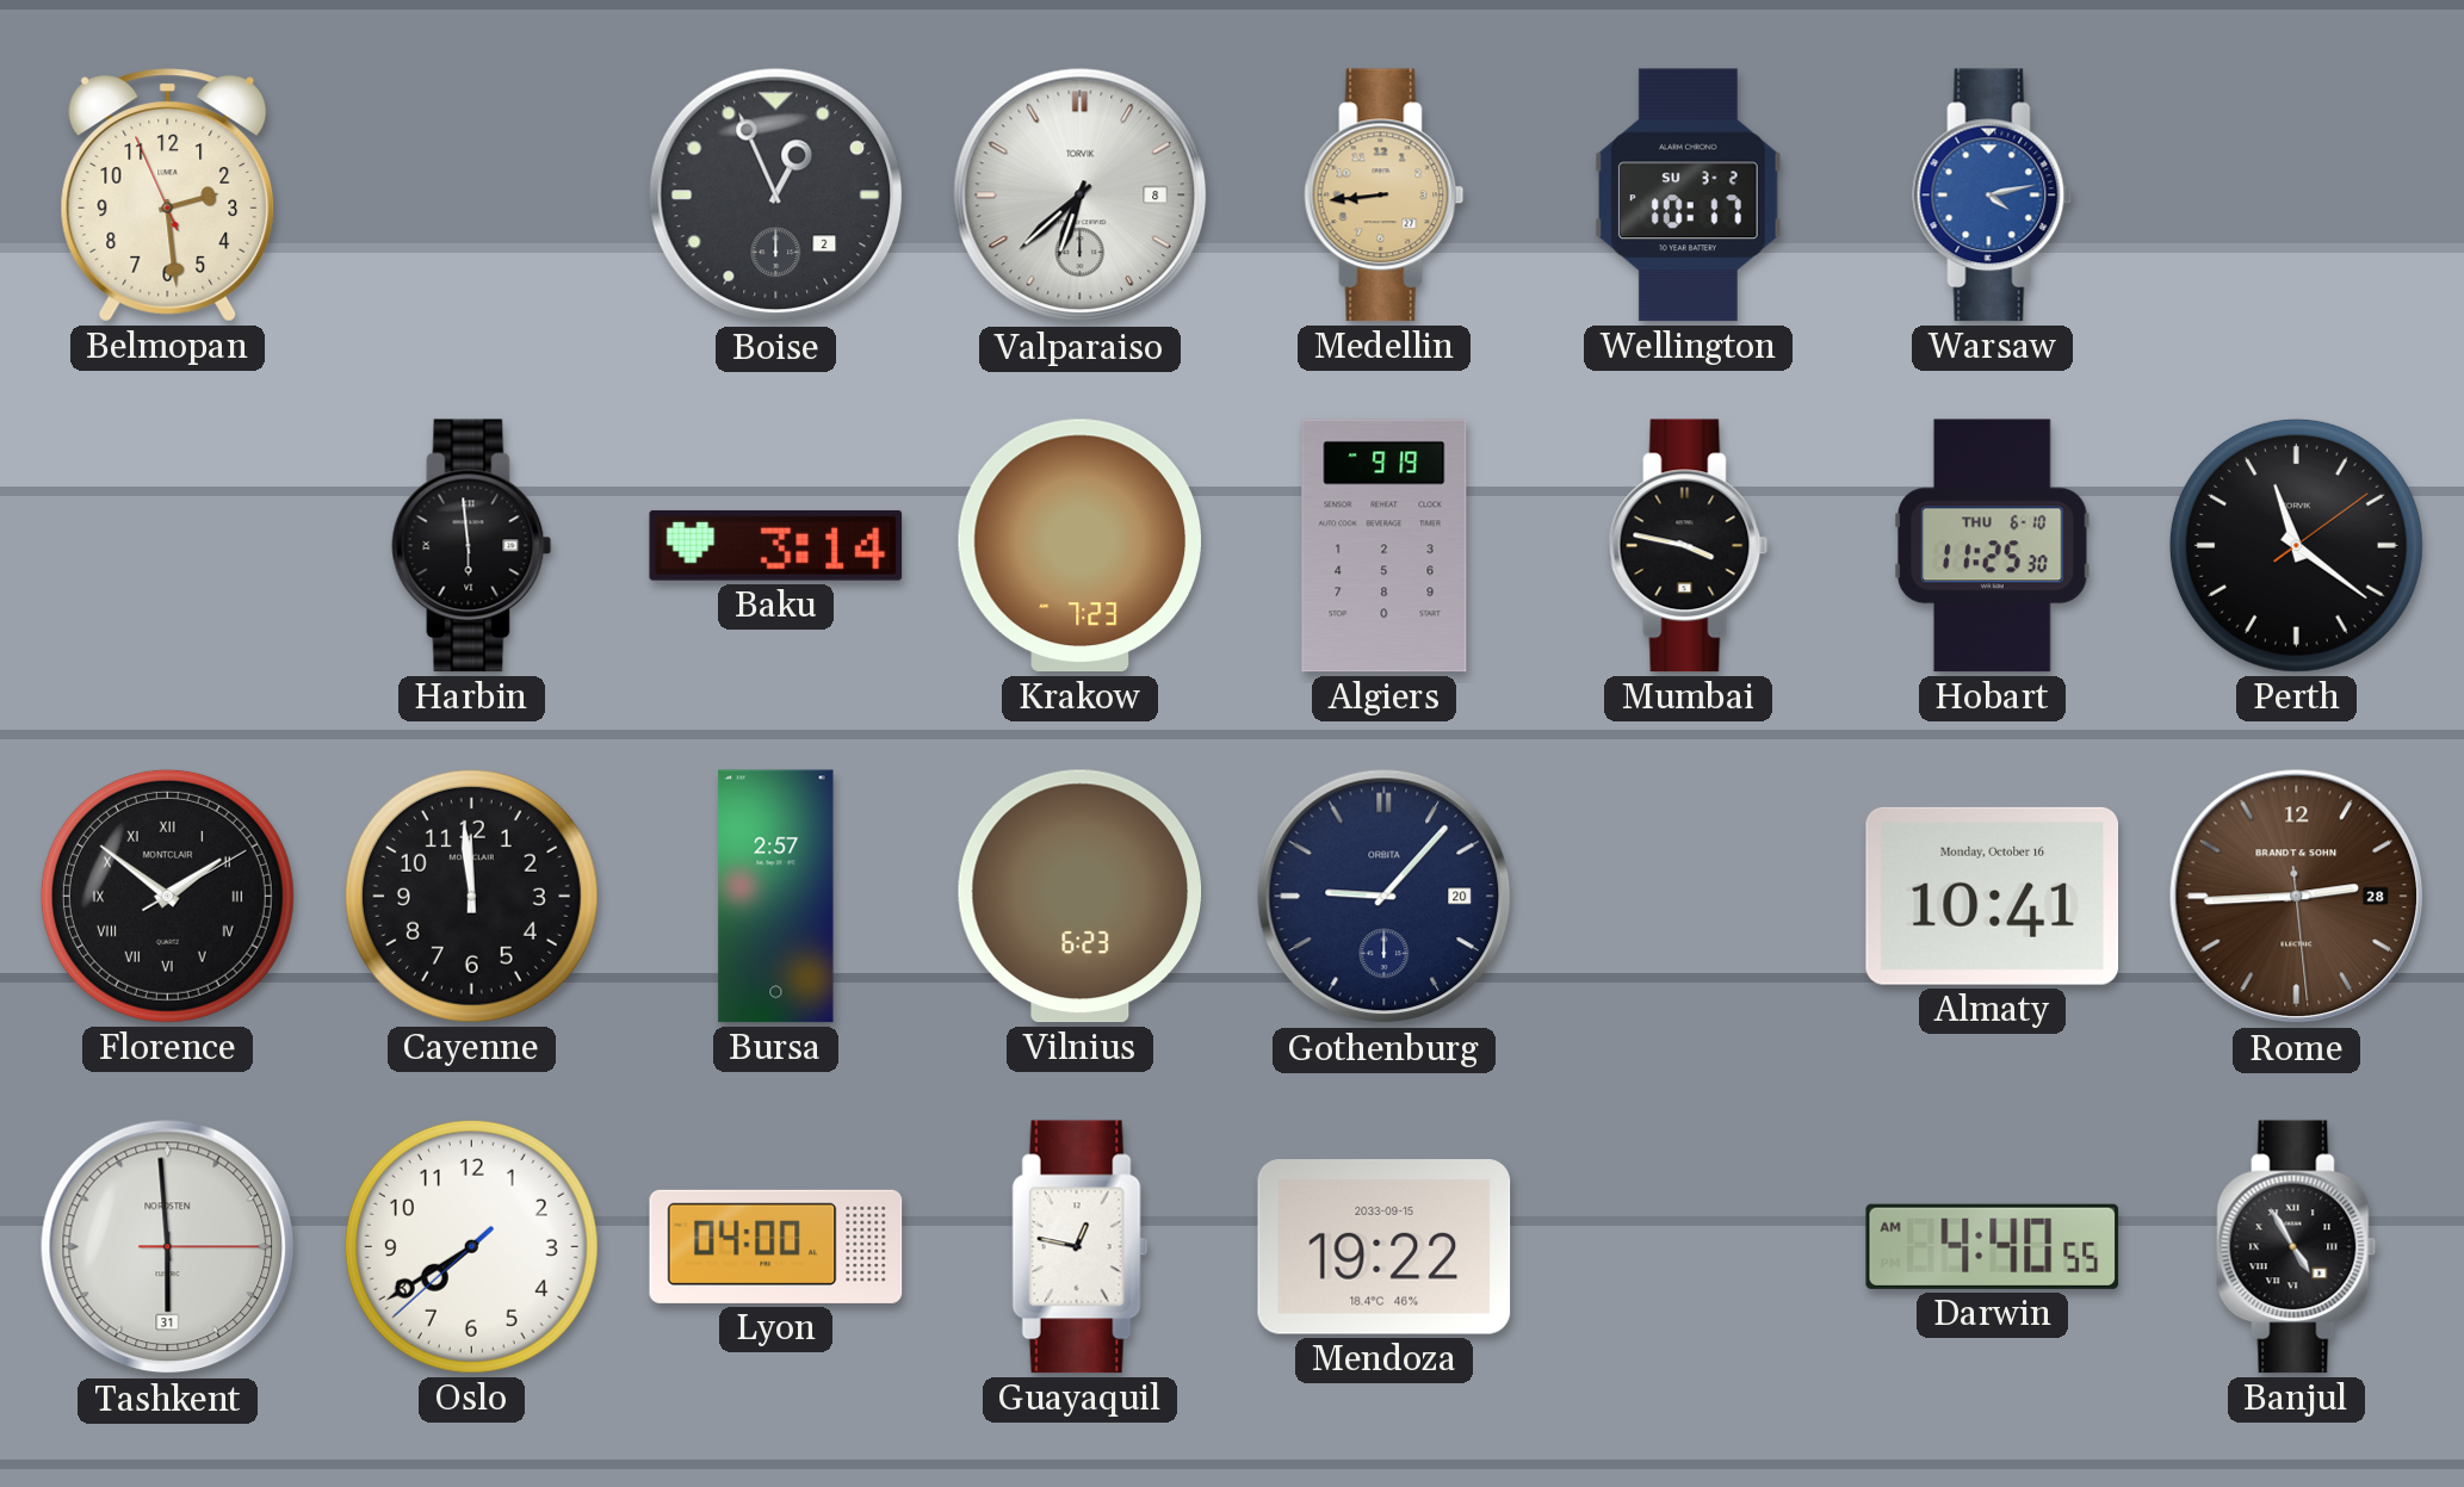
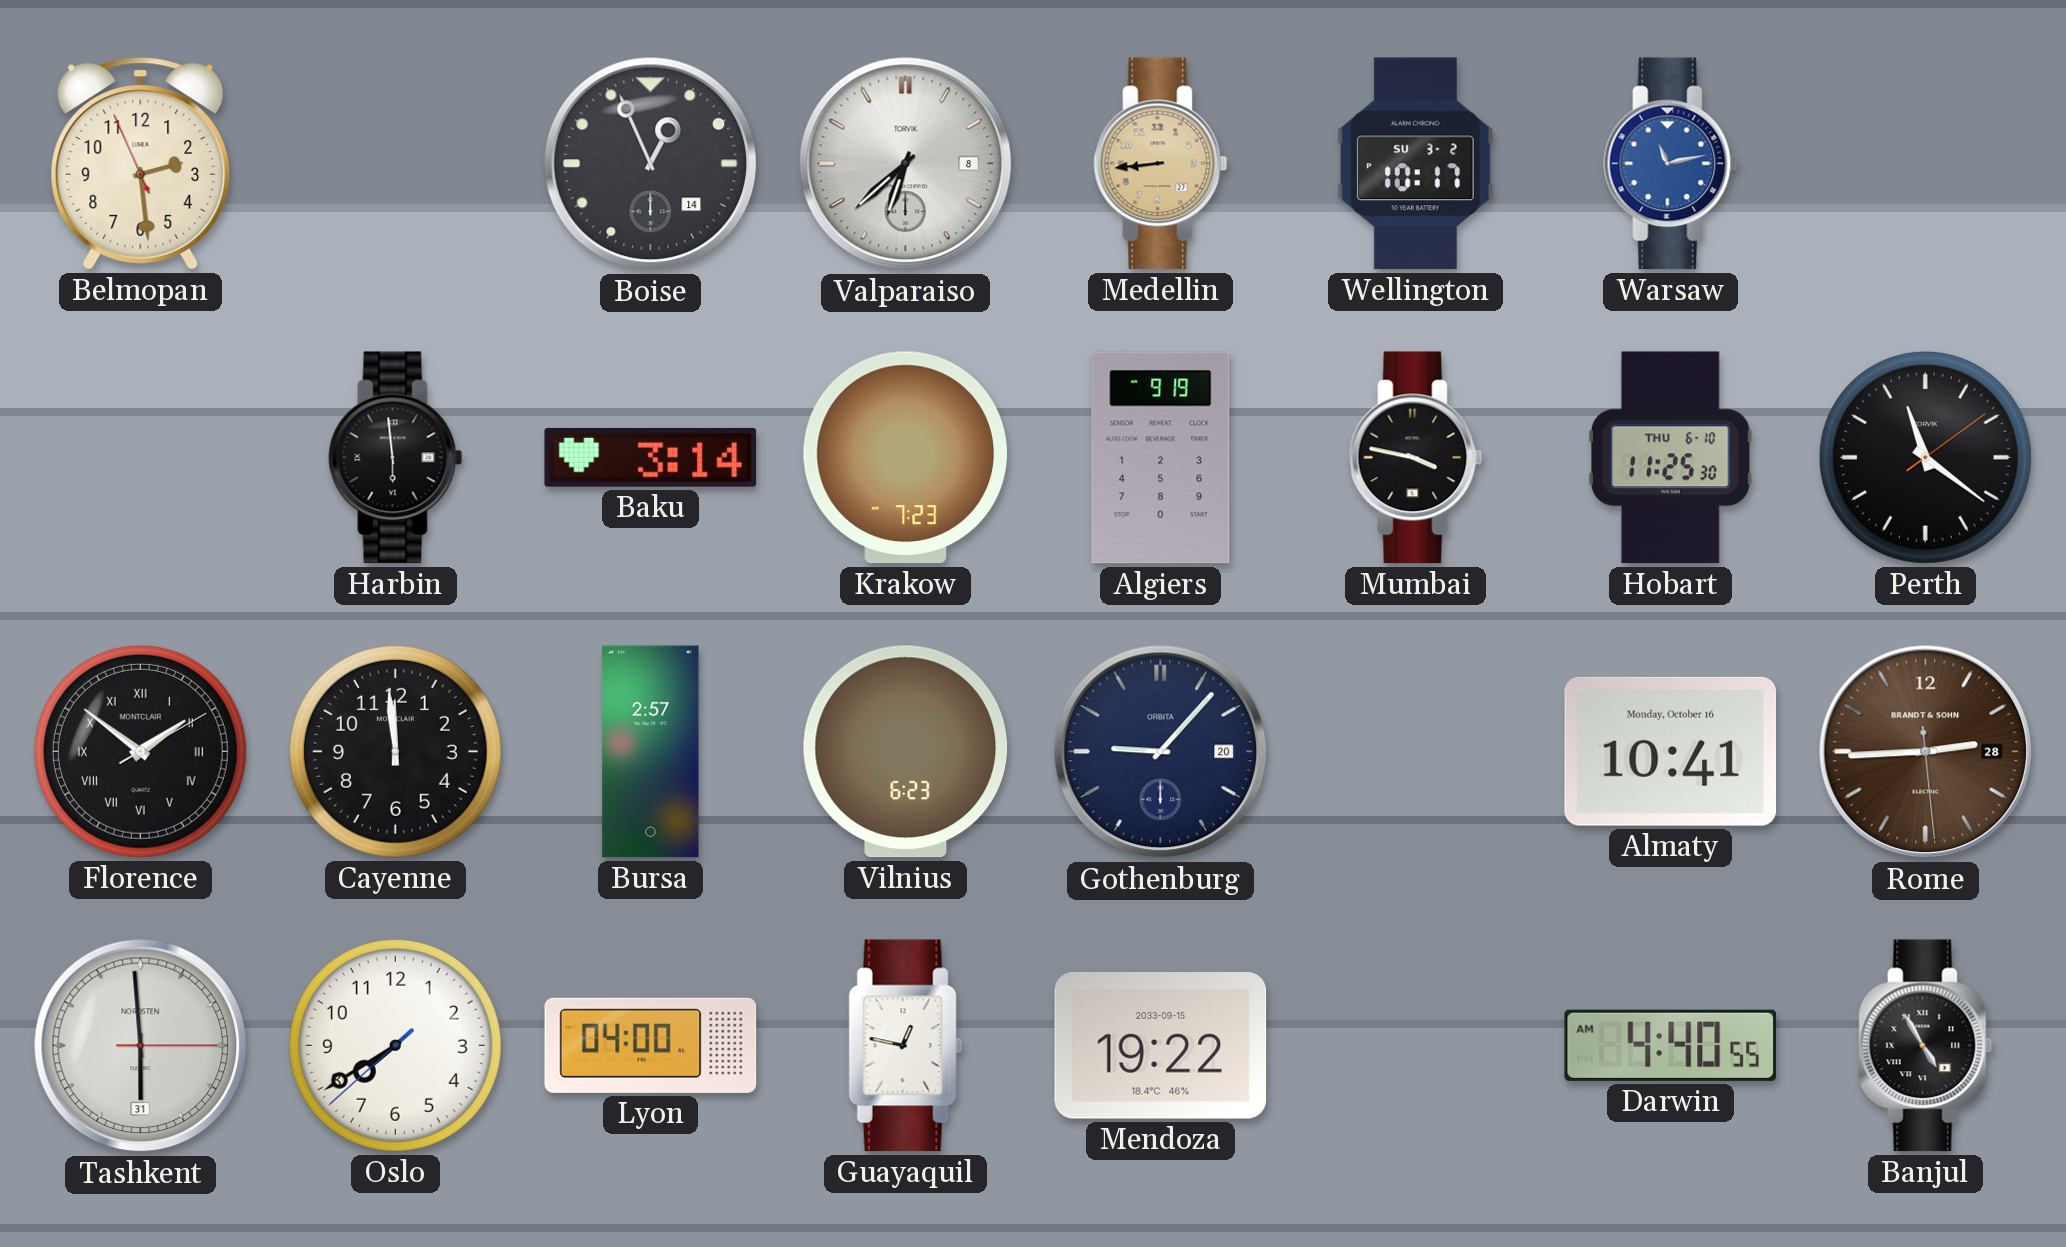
Boise date: 2 -> 14
Warsaw: 4:13 -> 11:13
